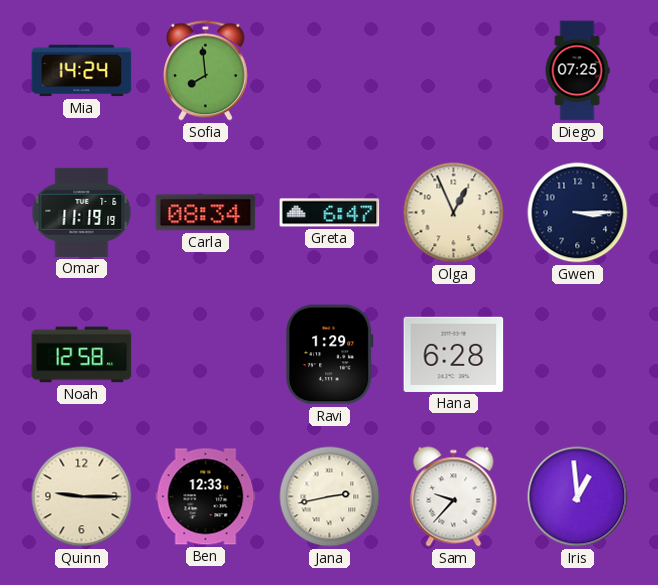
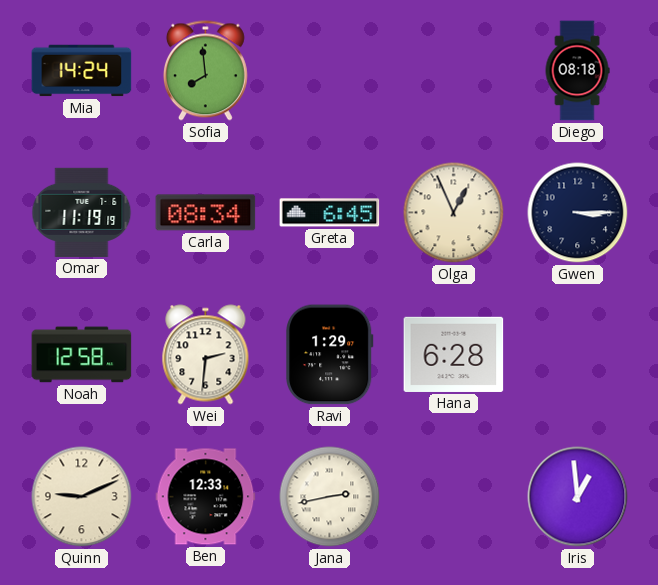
Diego: 07:25 -> 08:18
Greta: 6:47 -> 6:45
Wei: none -> 2:31
Quinn: 9:15 -> 9:11
Sam: 9:37 -> none
